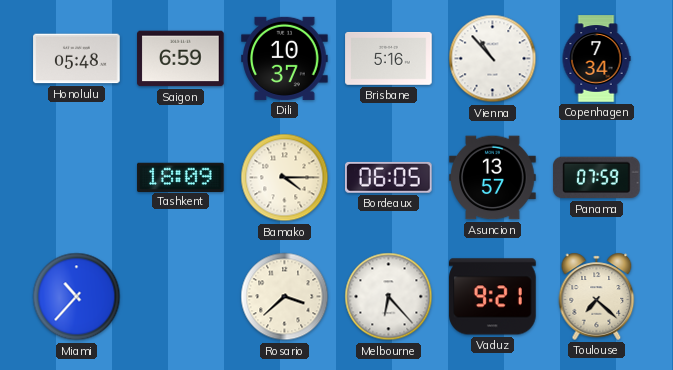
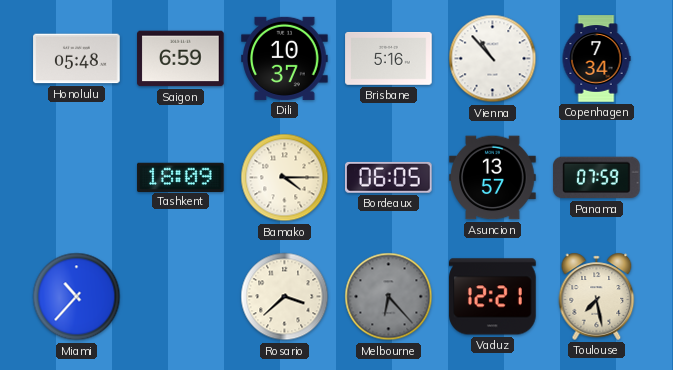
Melbourne dial: white -> grey
Vaduz: 9:21 -> 12:21
Toulouse: 7:22 -> 7:28
